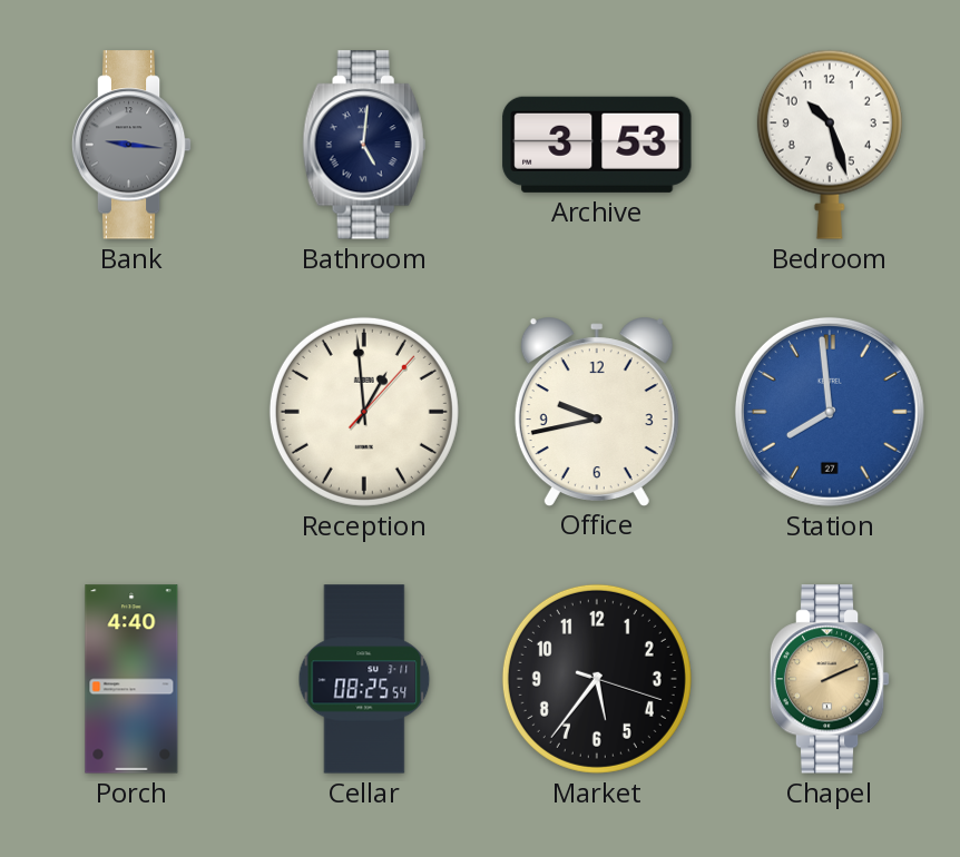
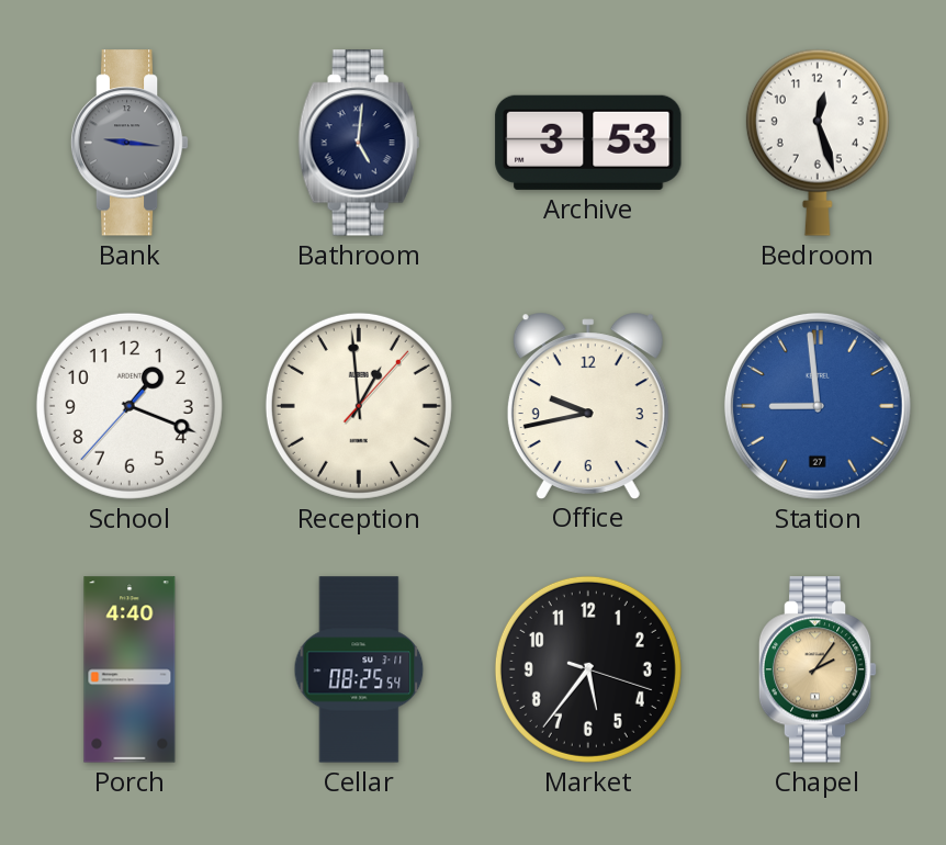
Bedroom: 10:27 -> 12:27
School: none -> 1:18
Station: 7:59 -> 8:59
Chapel: 2:11 -> 2:06
